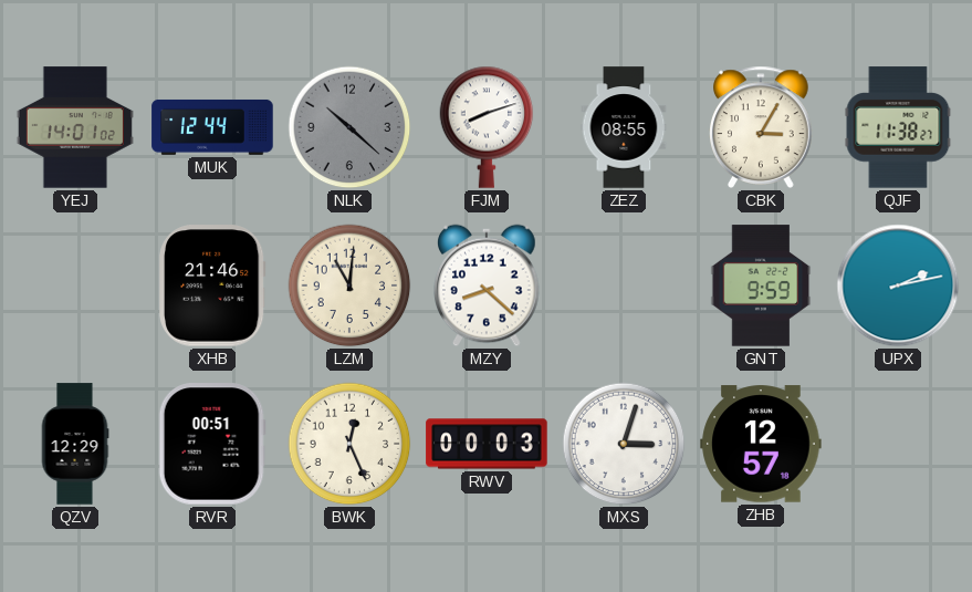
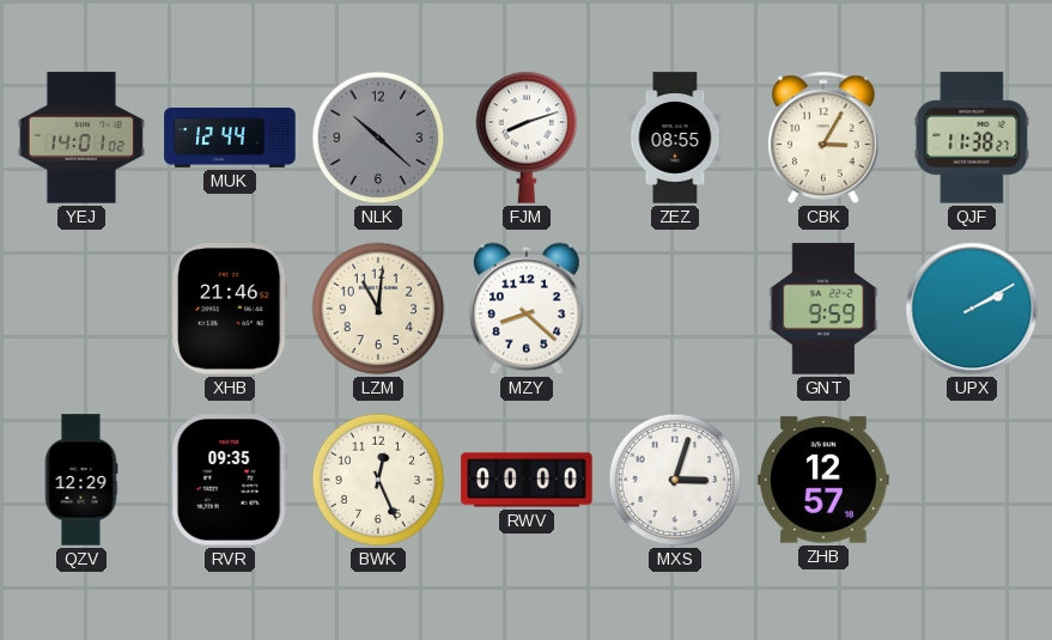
UPX: 2:13 -> 2:10
RVR: 00:51 -> 09:35
RWV: 00:03 -> 00:00
